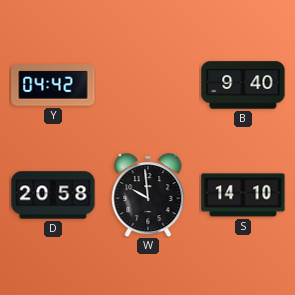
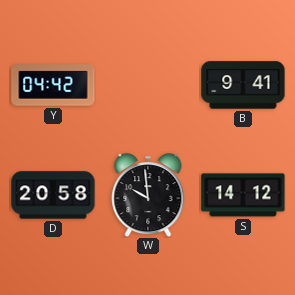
B: 9:40 -> 9:41
S: 14:10 -> 14:12
